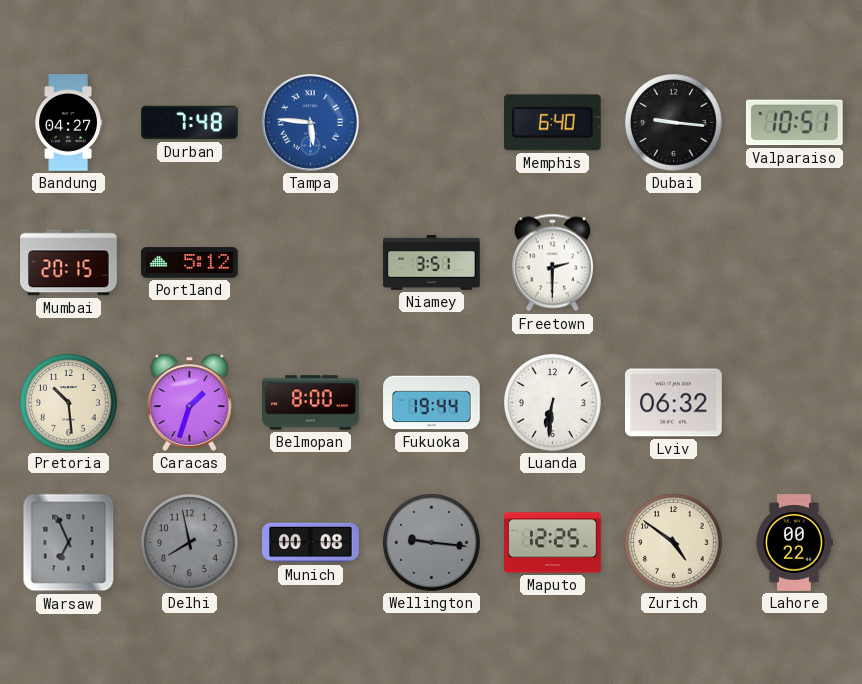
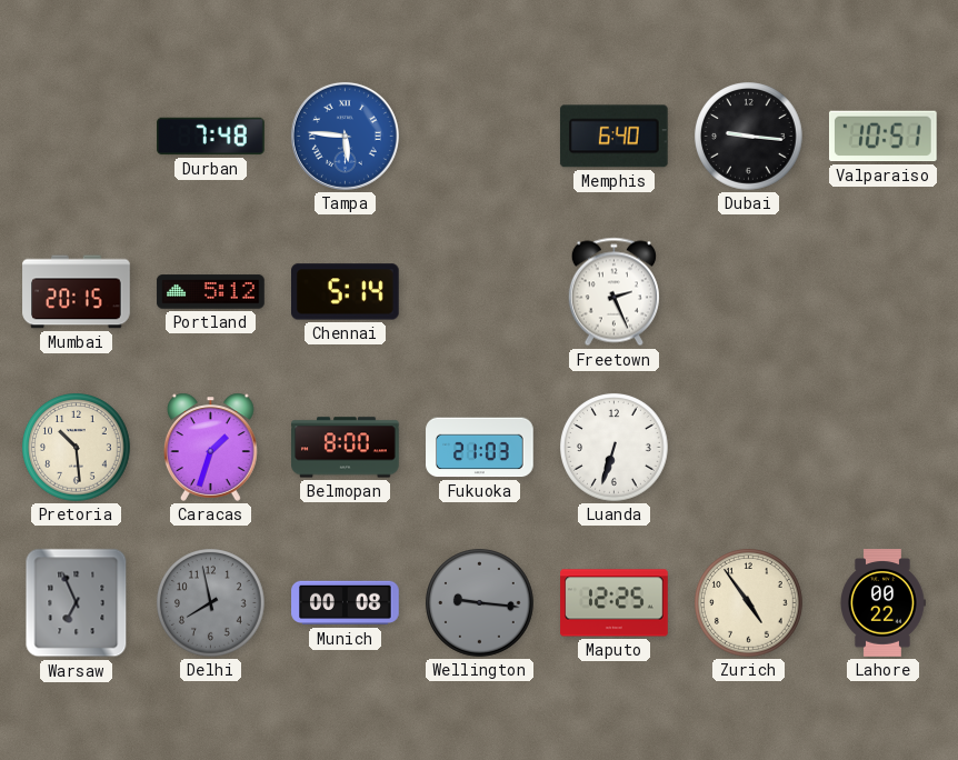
Bandung: 04:27 -> none
Chennai: none -> 5:14
Niamey: 3:51 -> none
Freetown: 2:30 -> 2:26
Fukuoka: 19:44 -> 21:03
Luanda: 6:31 -> 6:33
Lviv: 06:32 -> none
Zurich: 4:51 -> 4:54
